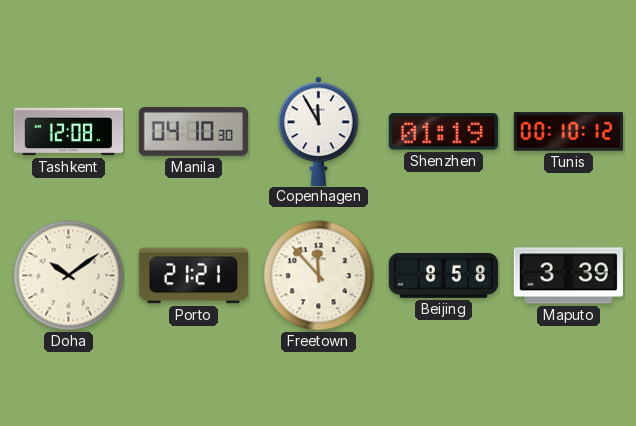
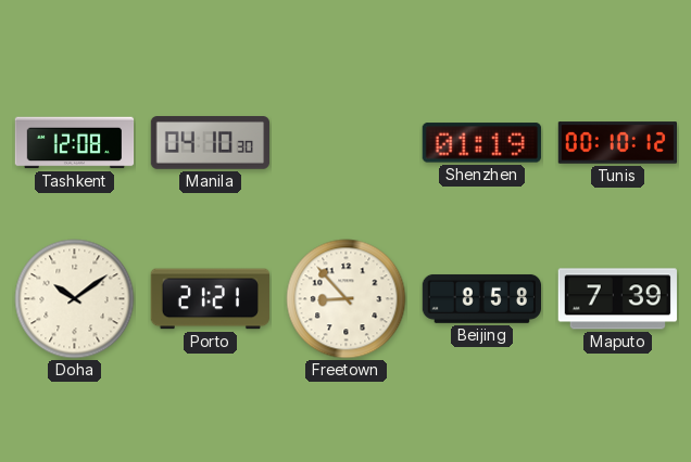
Copenhagen: 11:55 -> none
Freetown: 11:53 -> 8:53
Maputo: 3:39 -> 7:39
